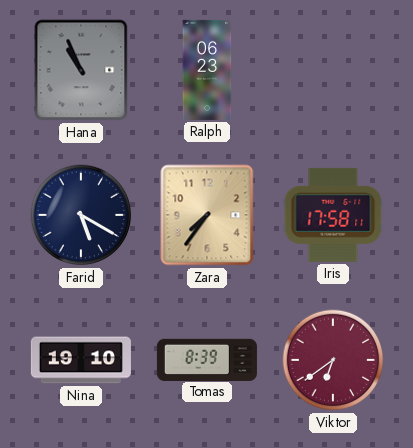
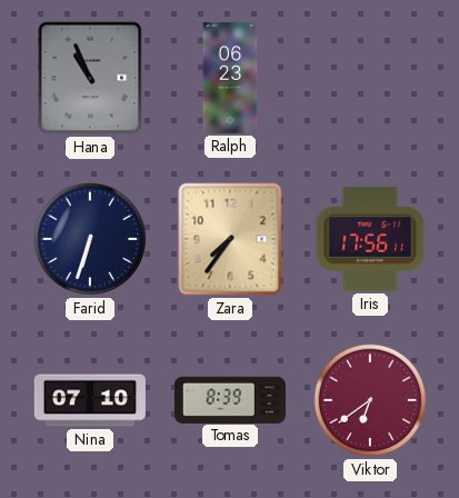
Farid: 5:20 -> 6:33
Iris: 17:58 -> 17:56
Nina: 19:10 -> 07:10
